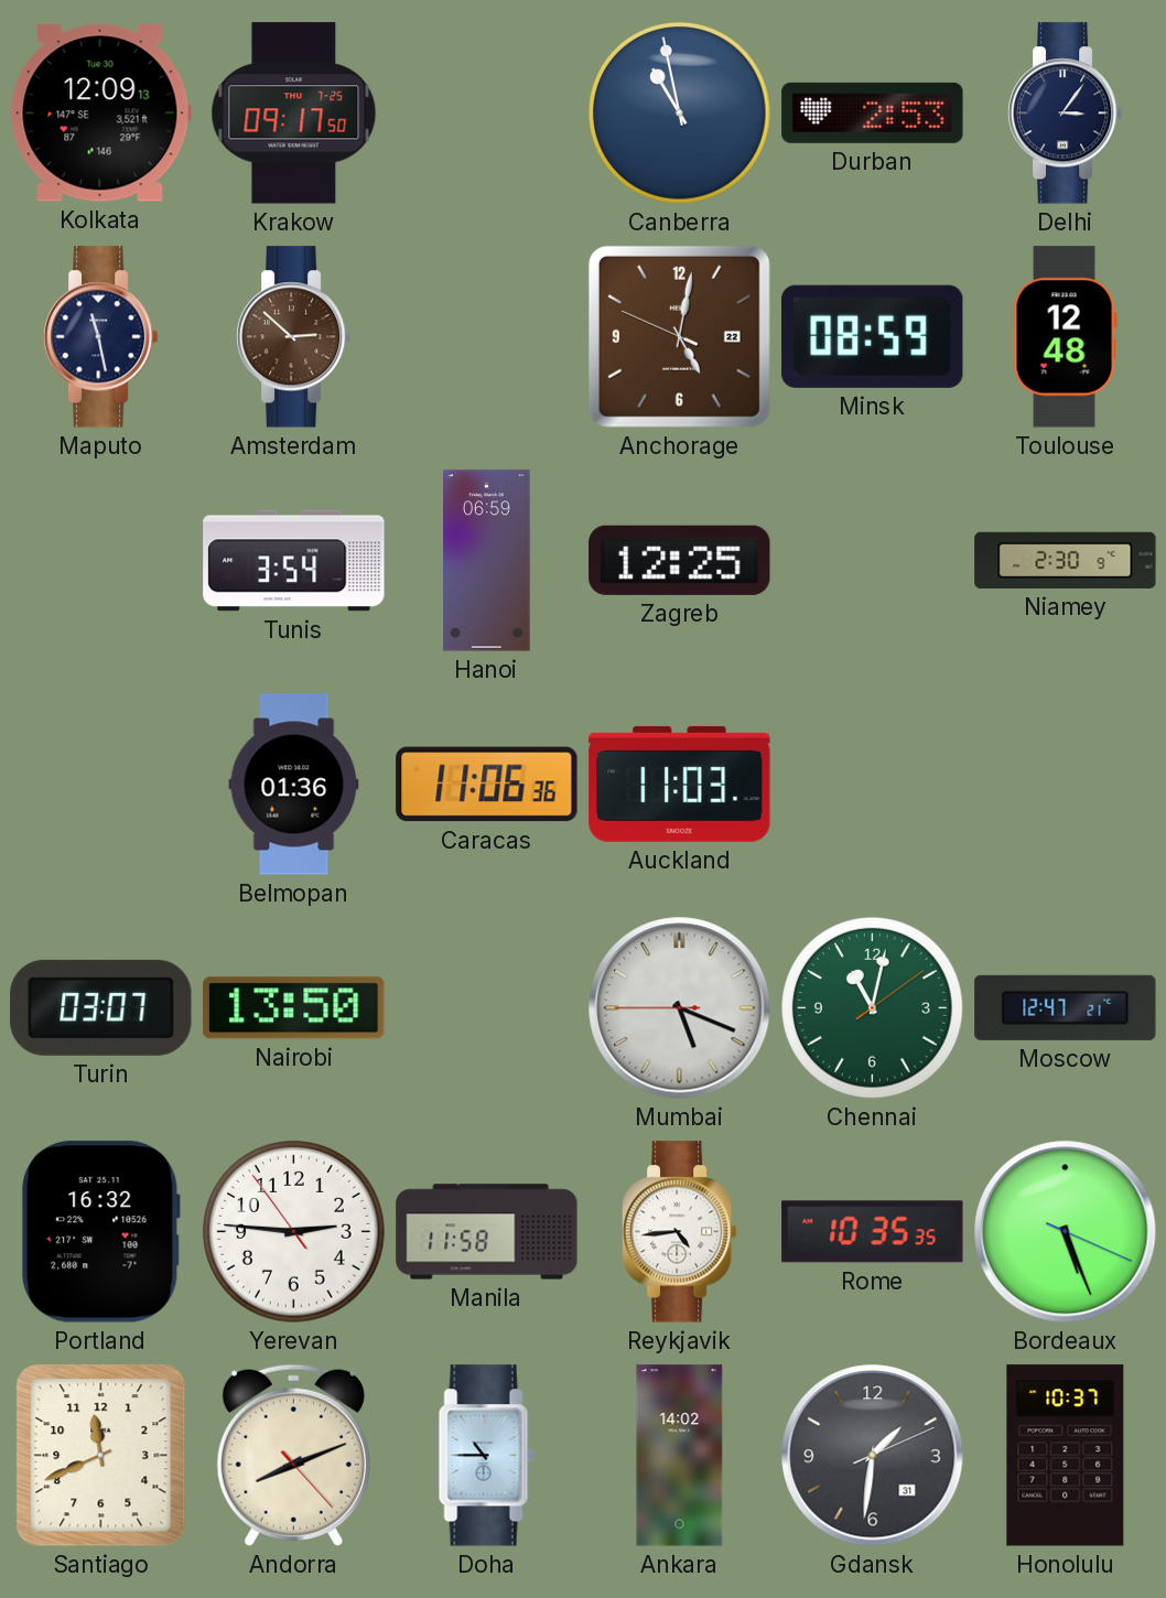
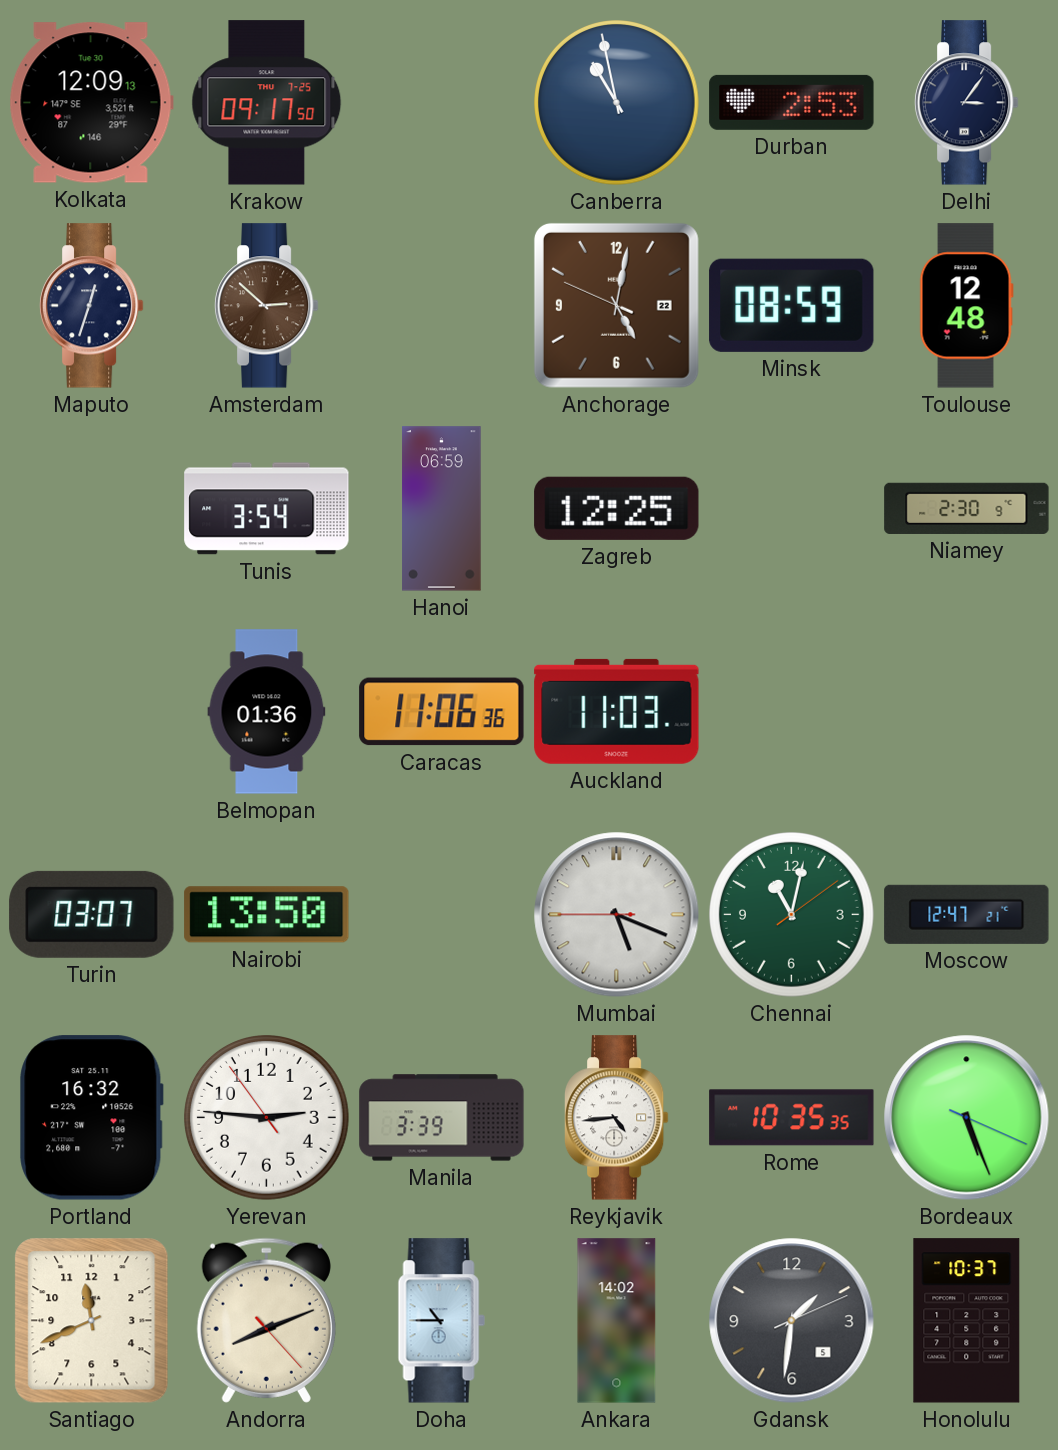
Maputo: 11:28 -> 12:33
Manila: 11:58 -> 3:39
Gdansk date: 31 -> 5
